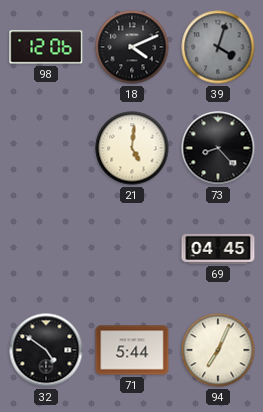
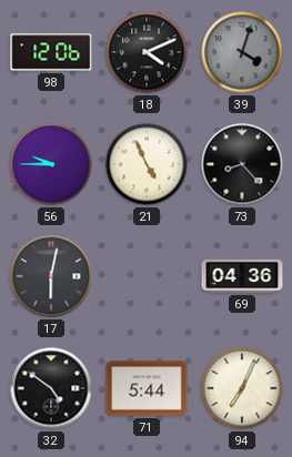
56: none -> 9:45
21: 5:01 -> 4:56
17: none -> 6:02
69: 04:45 -> 04:36
